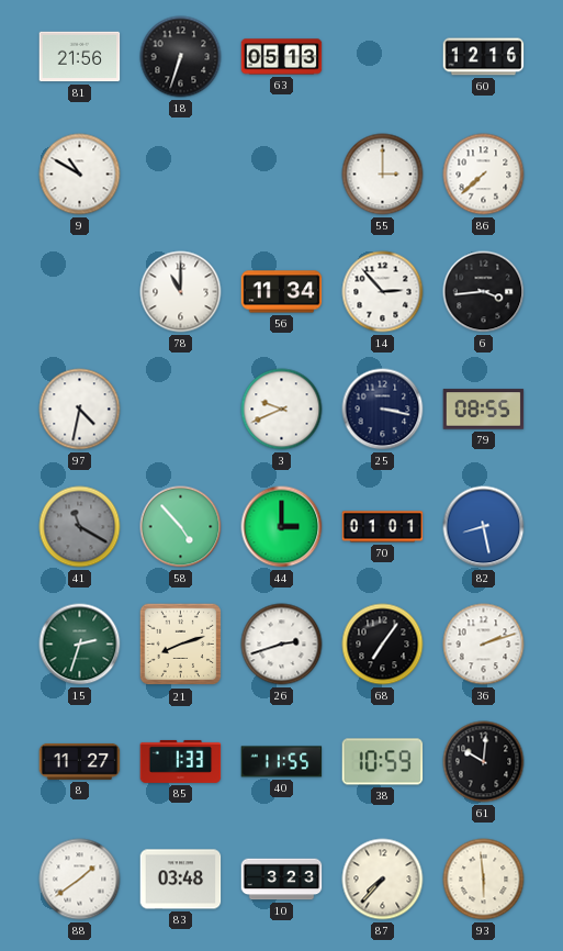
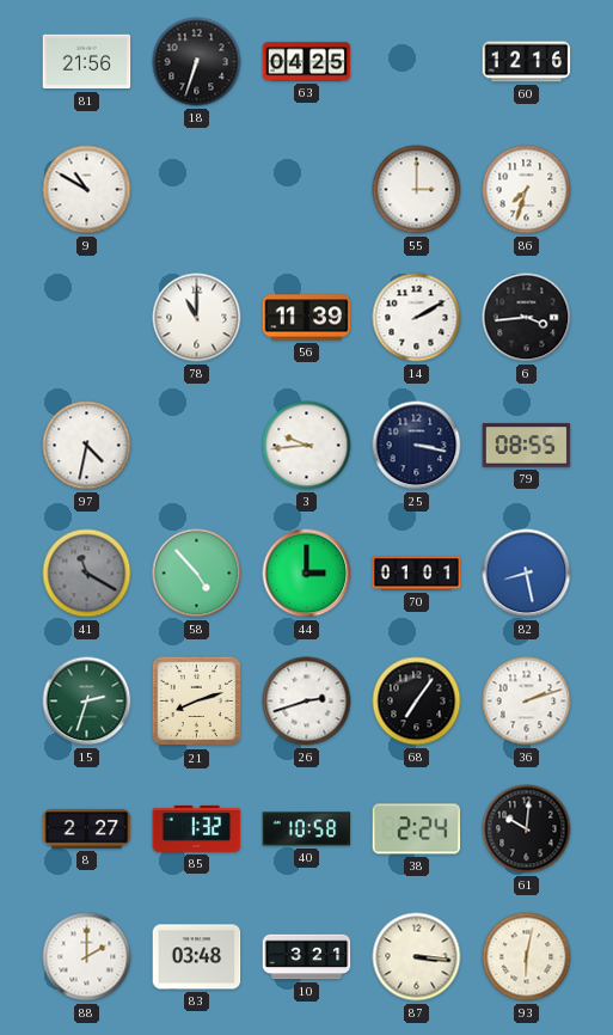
63: 05:13 -> 04:25
86: 7:38 -> 7:33
56: 11:34 -> 11:39
14: 2:53 -> 2:10
3: 9:41 -> 9:44
8: 11:27 -> 2:27
85: 1:33 -> 1:32
40: 11:55 -> 10:58
38: 10:59 -> 2:24
88: 1:39 -> 2:00
10: 3:23 -> 3:21
87: 7:37 -> 3:16
93: 5:59 -> 6:02
